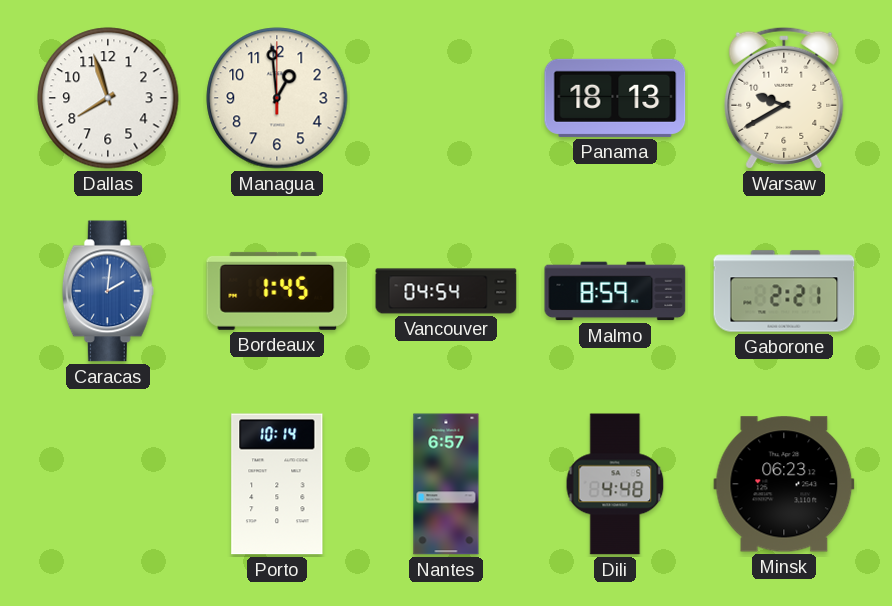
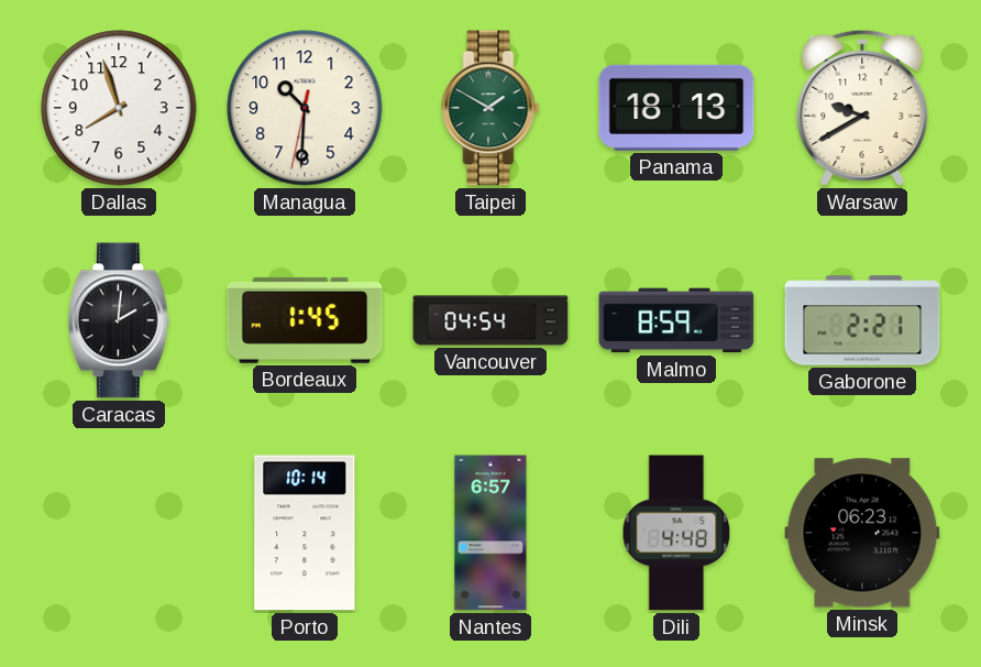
Managua: 12:59 -> 10:30
Taipei: none -> 1:50
Caracas dial: blue -> black
